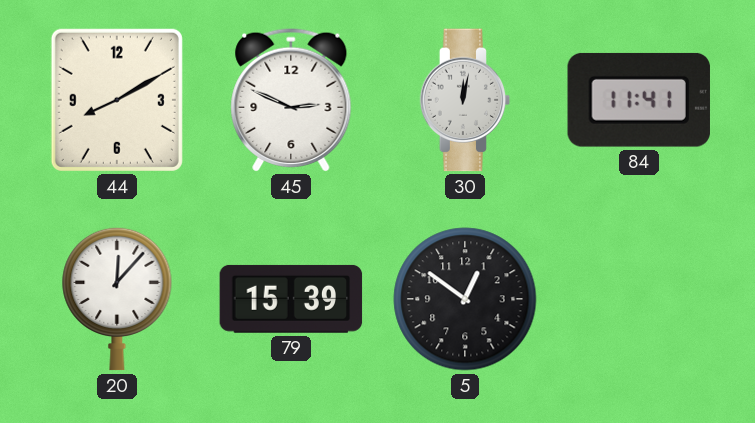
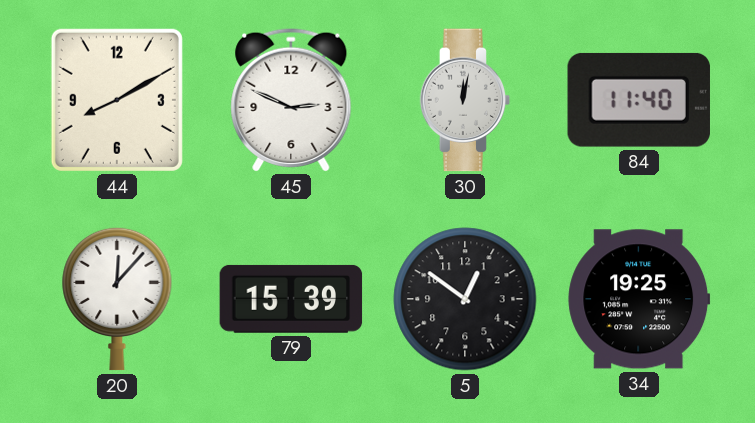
84: 11:41 -> 11:40
34: none -> 19:25
